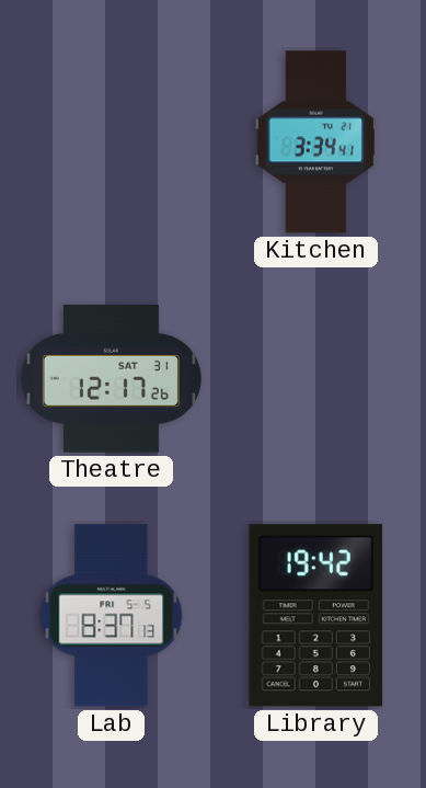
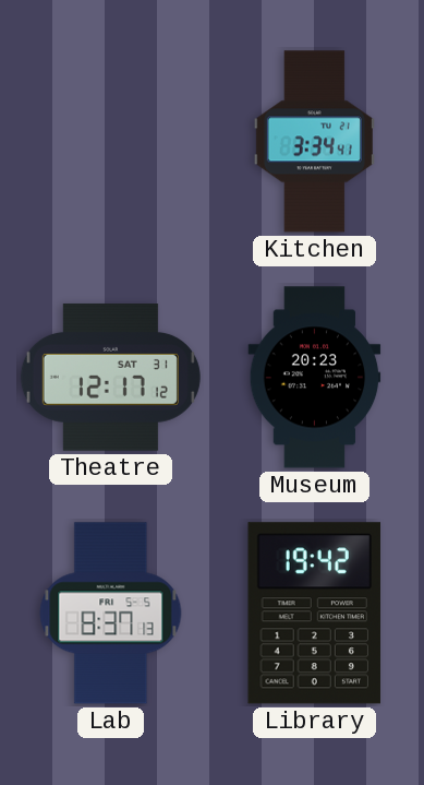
Theatre: 12:17:26 -> 12:17:12
Museum: none -> 20:23
